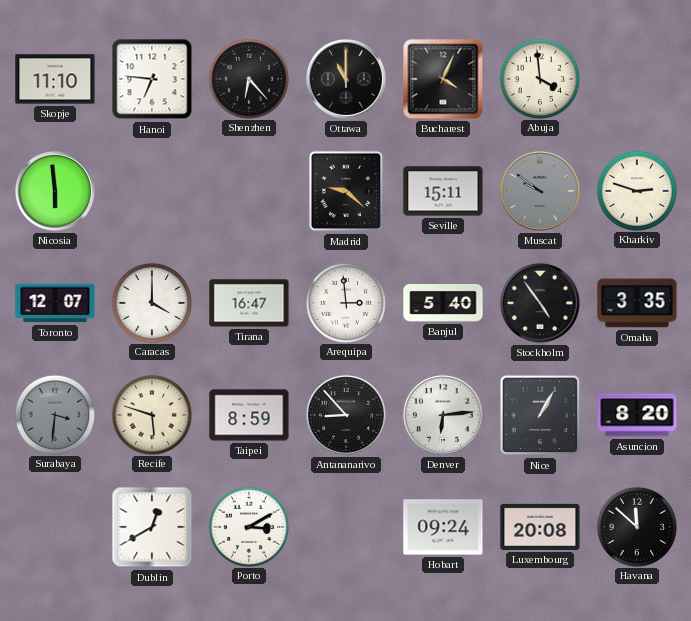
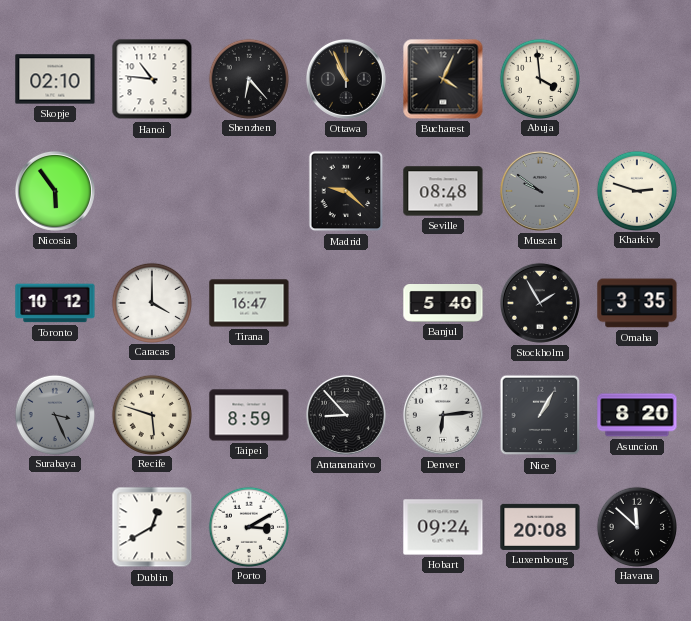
Skopje: 11:10 -> 02:10
Hanoi: 6:46 -> 10:46
Ottawa: 11:00 -> 10:56
Nicosia: 5:59 -> 5:54
Seville: 15:11 -> 08:48
Toronto: 12:07 -> 10:12
Arequipa: 2:59 -> none
Stockholm: 4:54 -> 1:55
Surabaya: 3:31 -> 3:26
